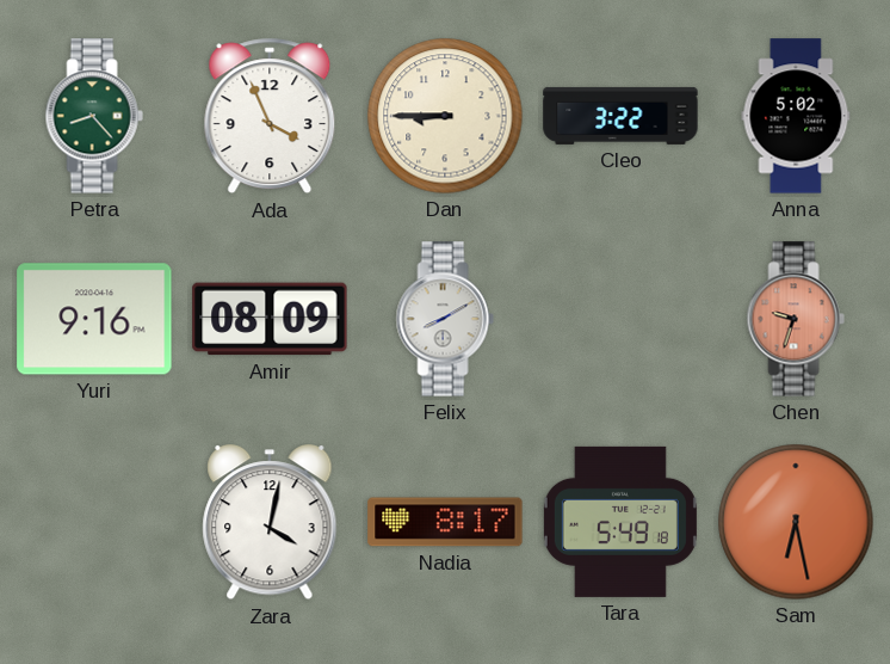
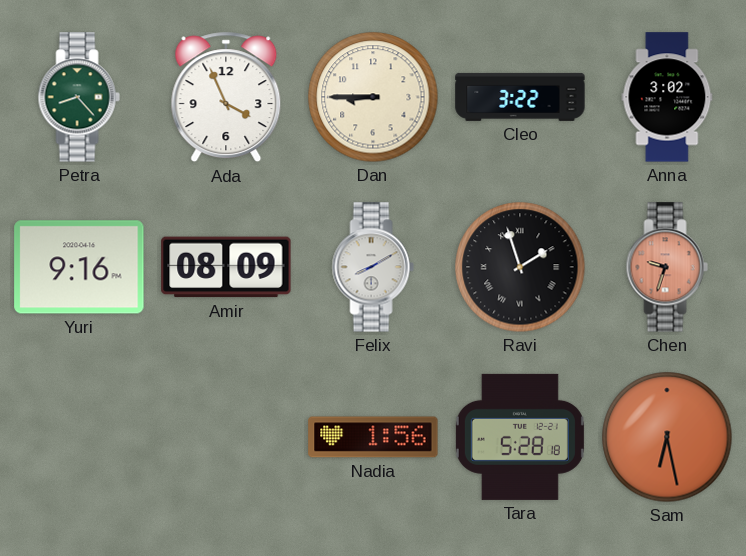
Anna: 5:02 -> 3:02
Ravi: none -> 1:57
Zara: 4:02 -> none
Nadia: 8:17 -> 1:56
Tara: 5:49 -> 5:28
